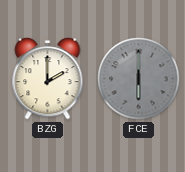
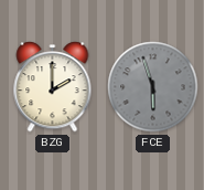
FCE: 6:00 -> 5:57
